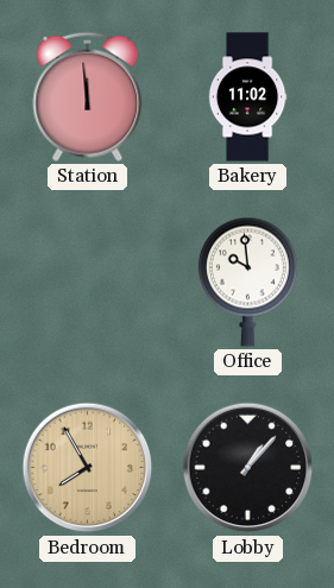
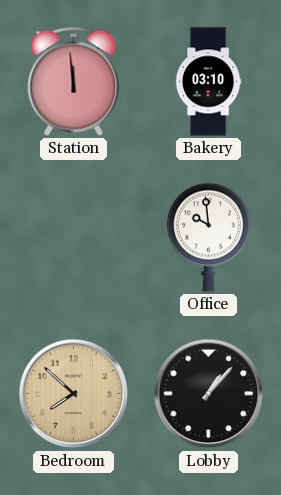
Bakery: 11:02 -> 03:10
Bedroom: 7:55 -> 7:52
